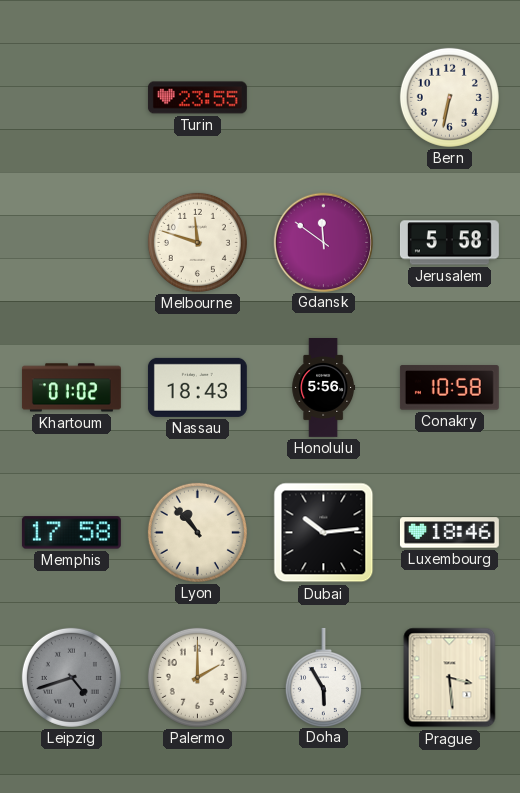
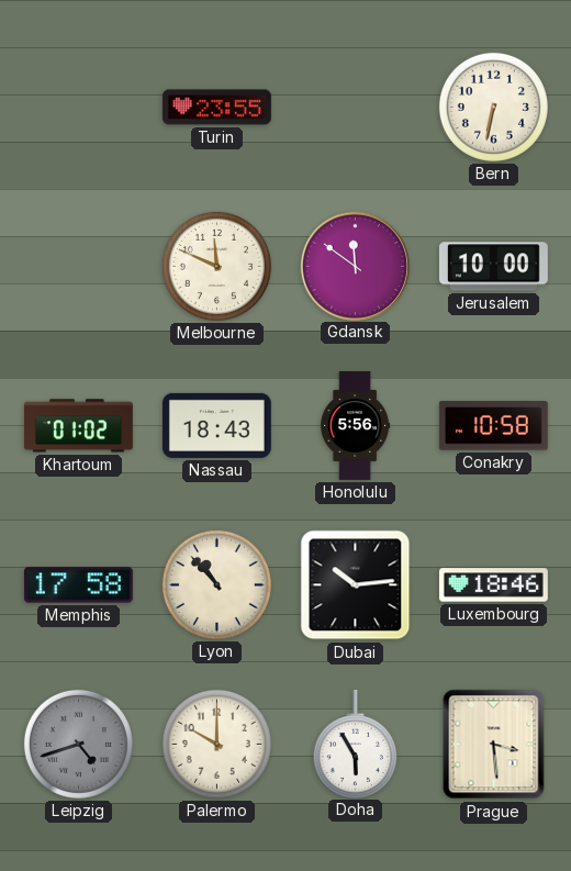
Melbourne: 11:48 -> 11:49
Jerusalem: 5:58 -> 10:00
Palermo: 2:00 -> 10:00
